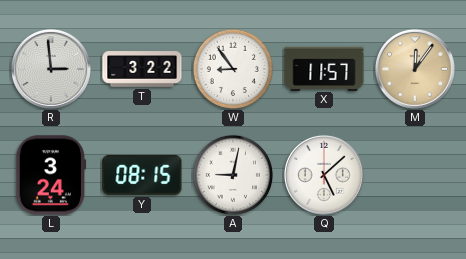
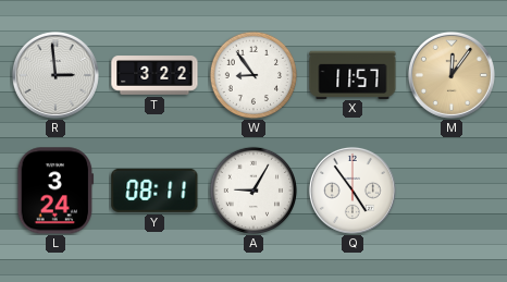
Y: 08:15 -> 08:11
A: 9:02 -> 9:05
Q: 5:08 -> 4:54
